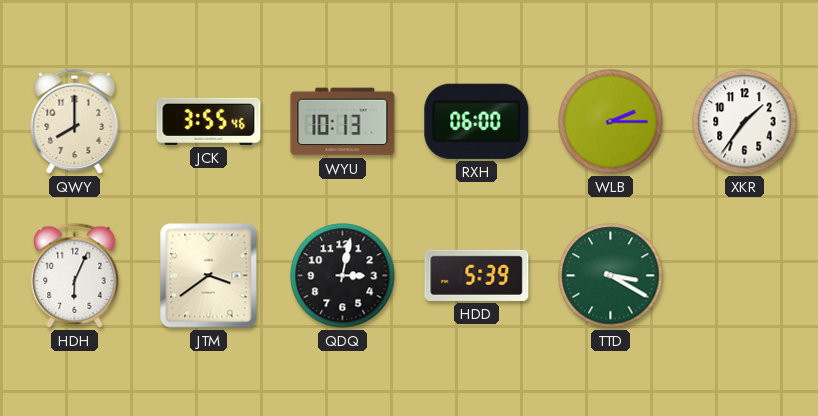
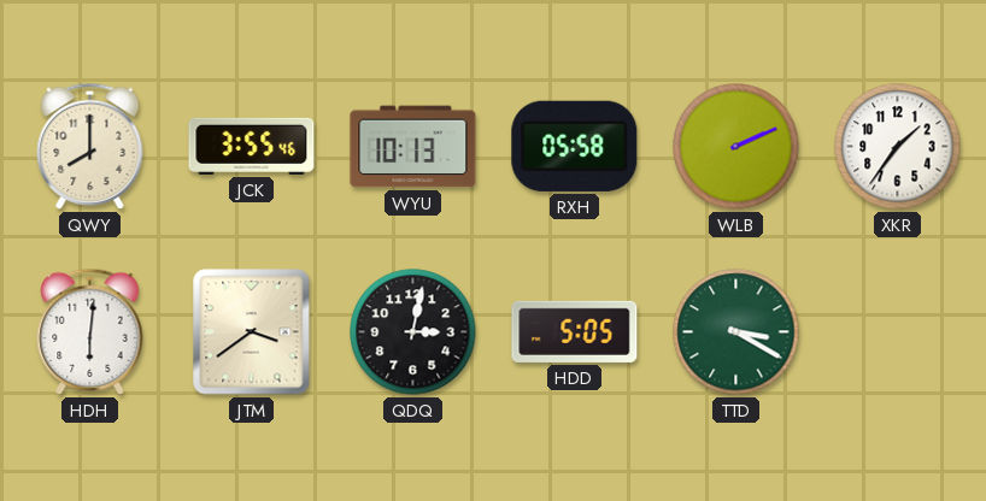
RXH: 06:00 -> 05:58
WLB: 2:15 -> 2:11
HDH: 6:04 -> 6:01
HDD: 5:39 -> 5:05
